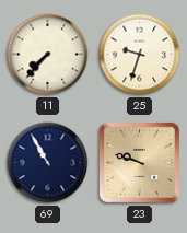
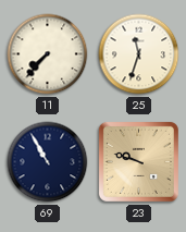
25: 9:33 -> 11:33
